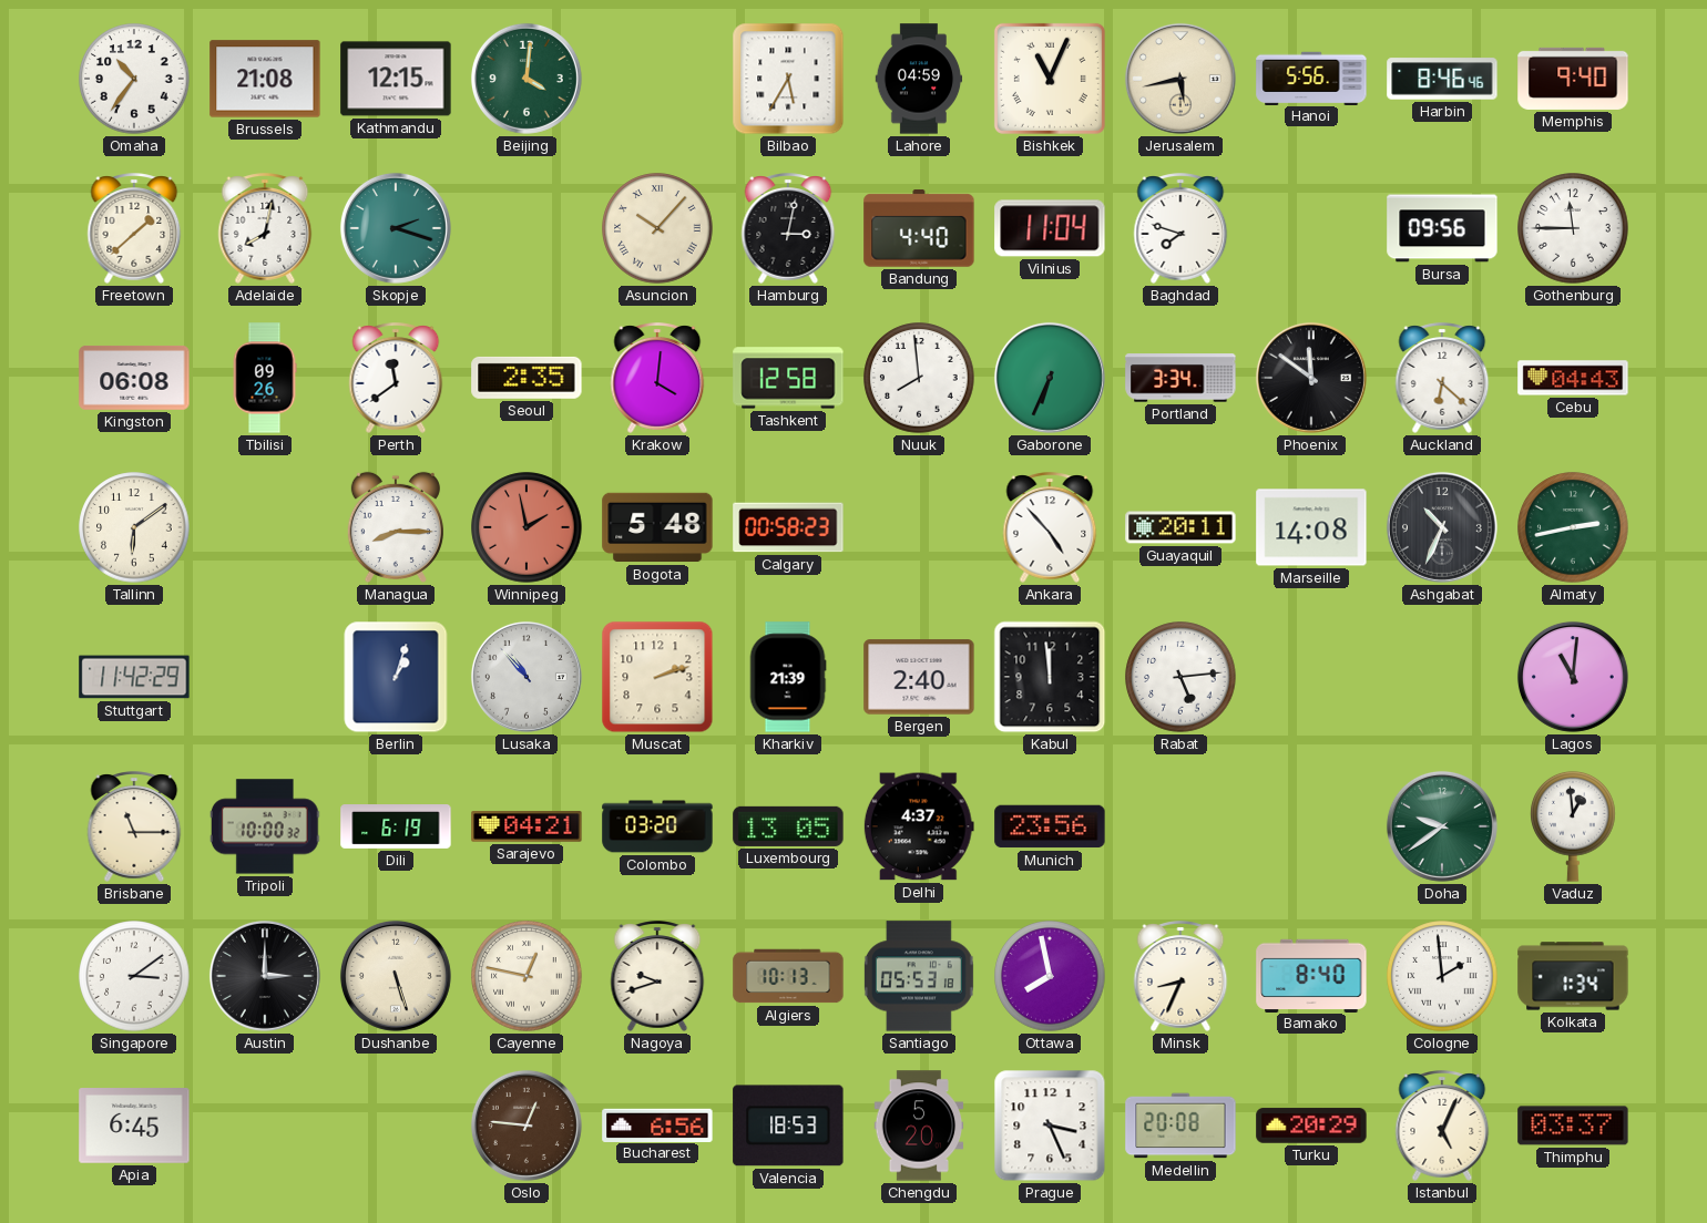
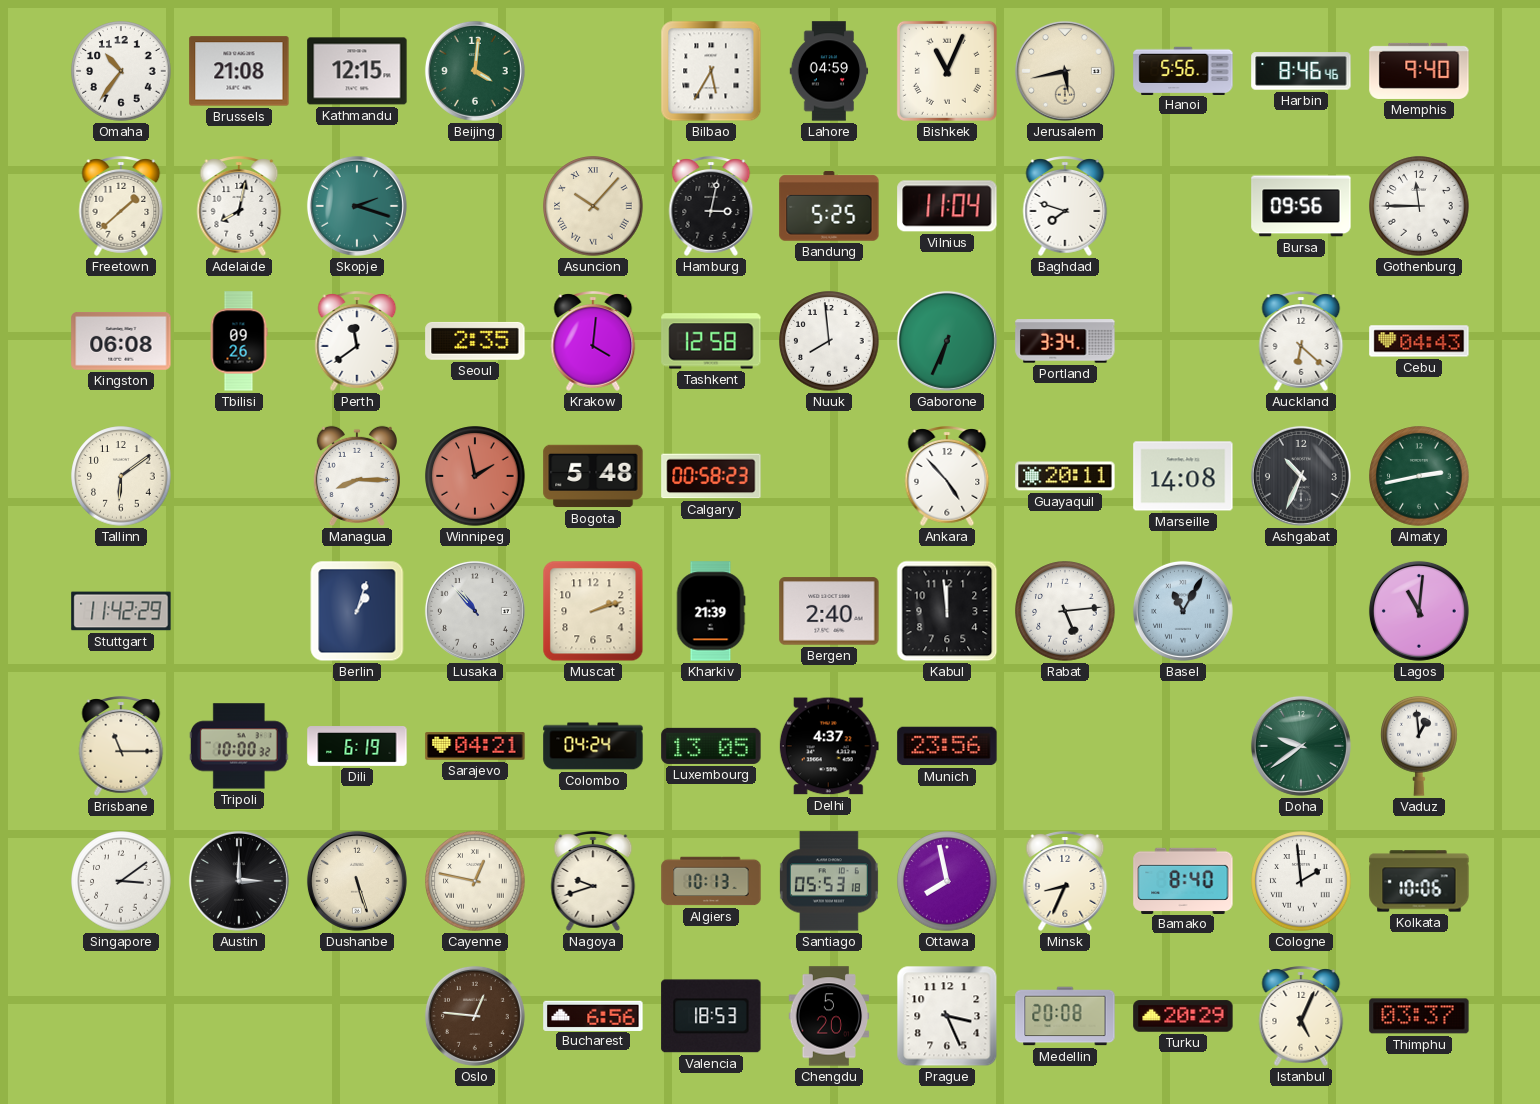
Bandung: 4:40 -> 5:25
Phoenix: 11:51 -> none
Basel: none -> 11:05
Colombo: 03:20 -> 04:24
Kolkata: 1:34 -> 10:06
Apia: 6:45 -> none
